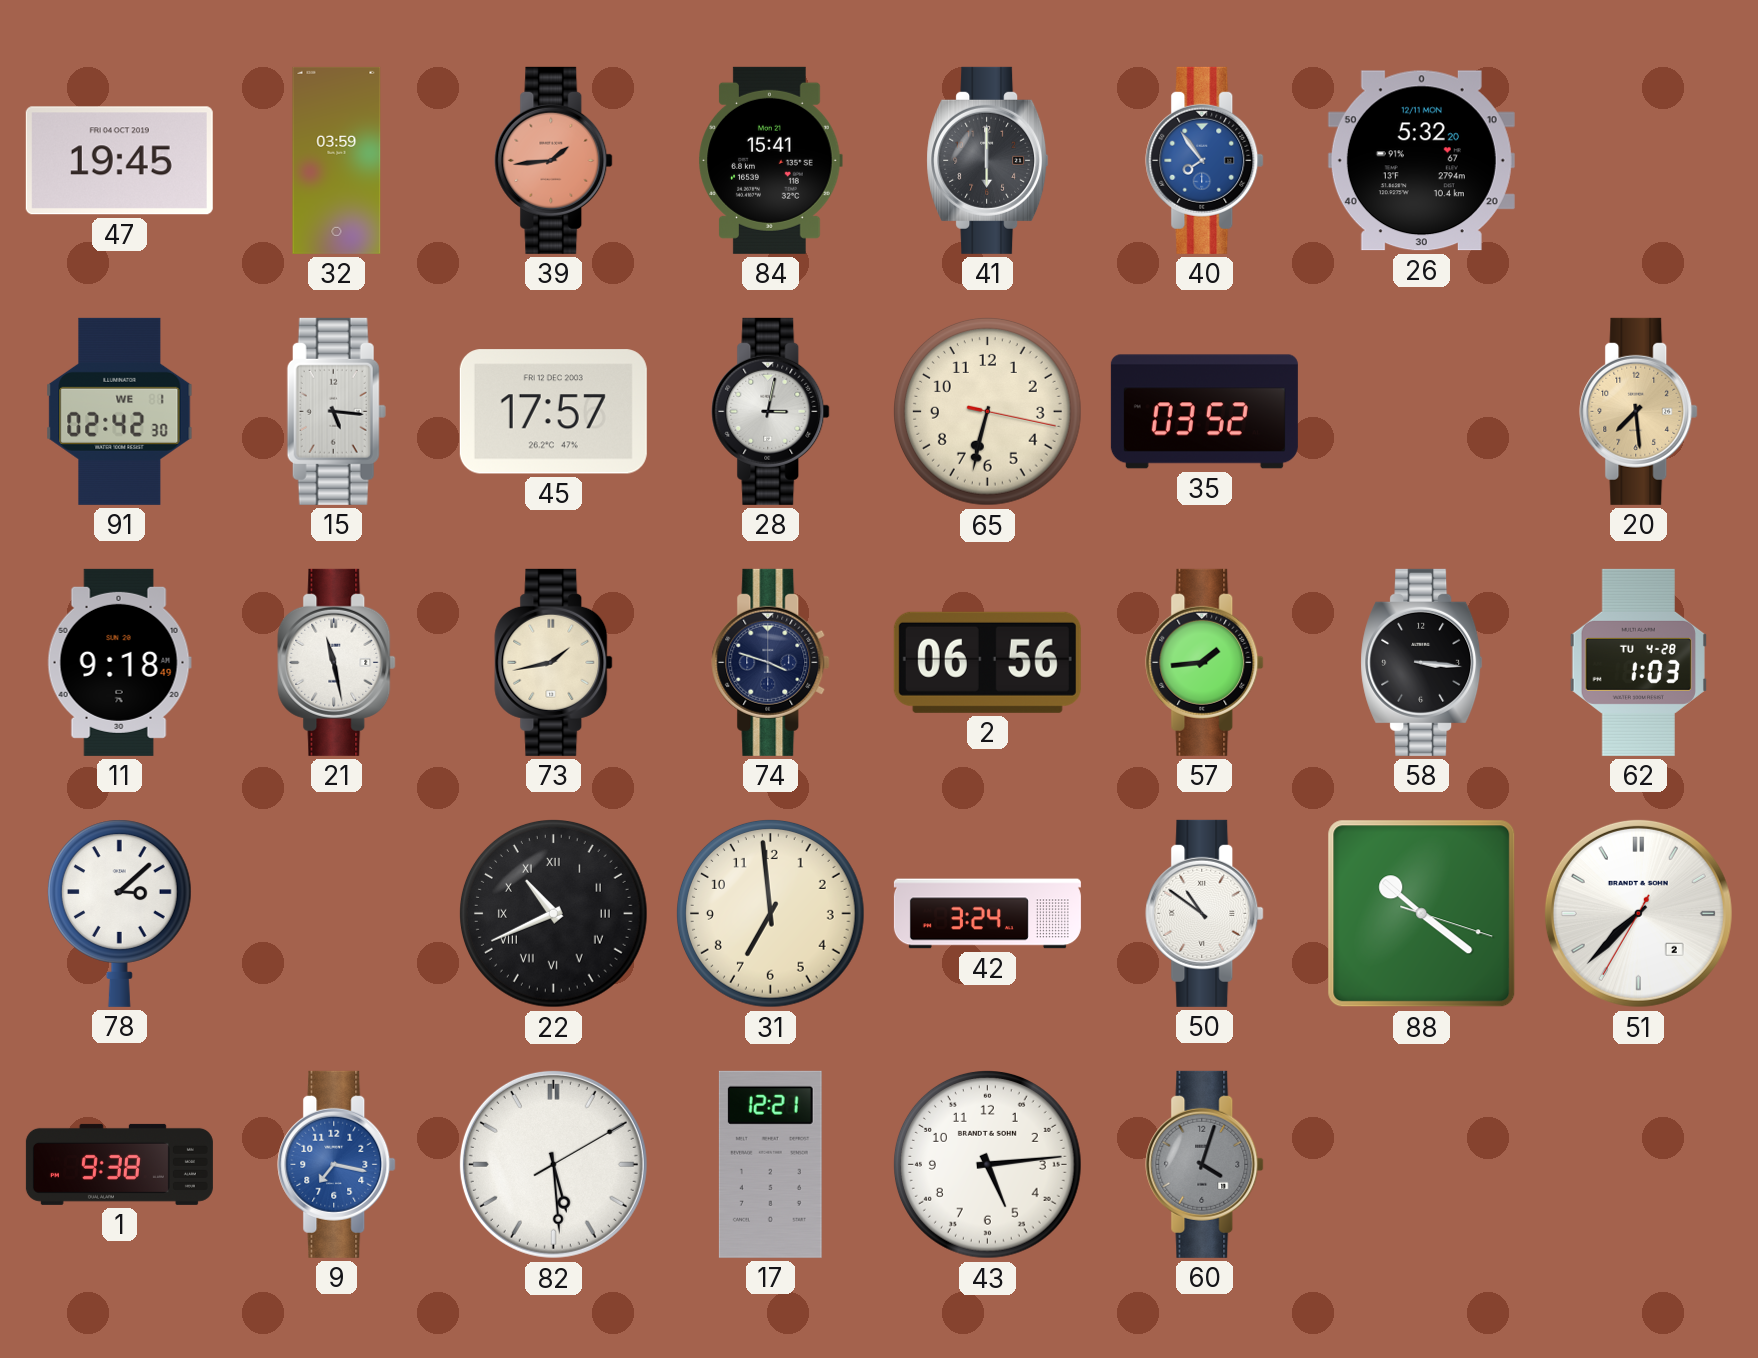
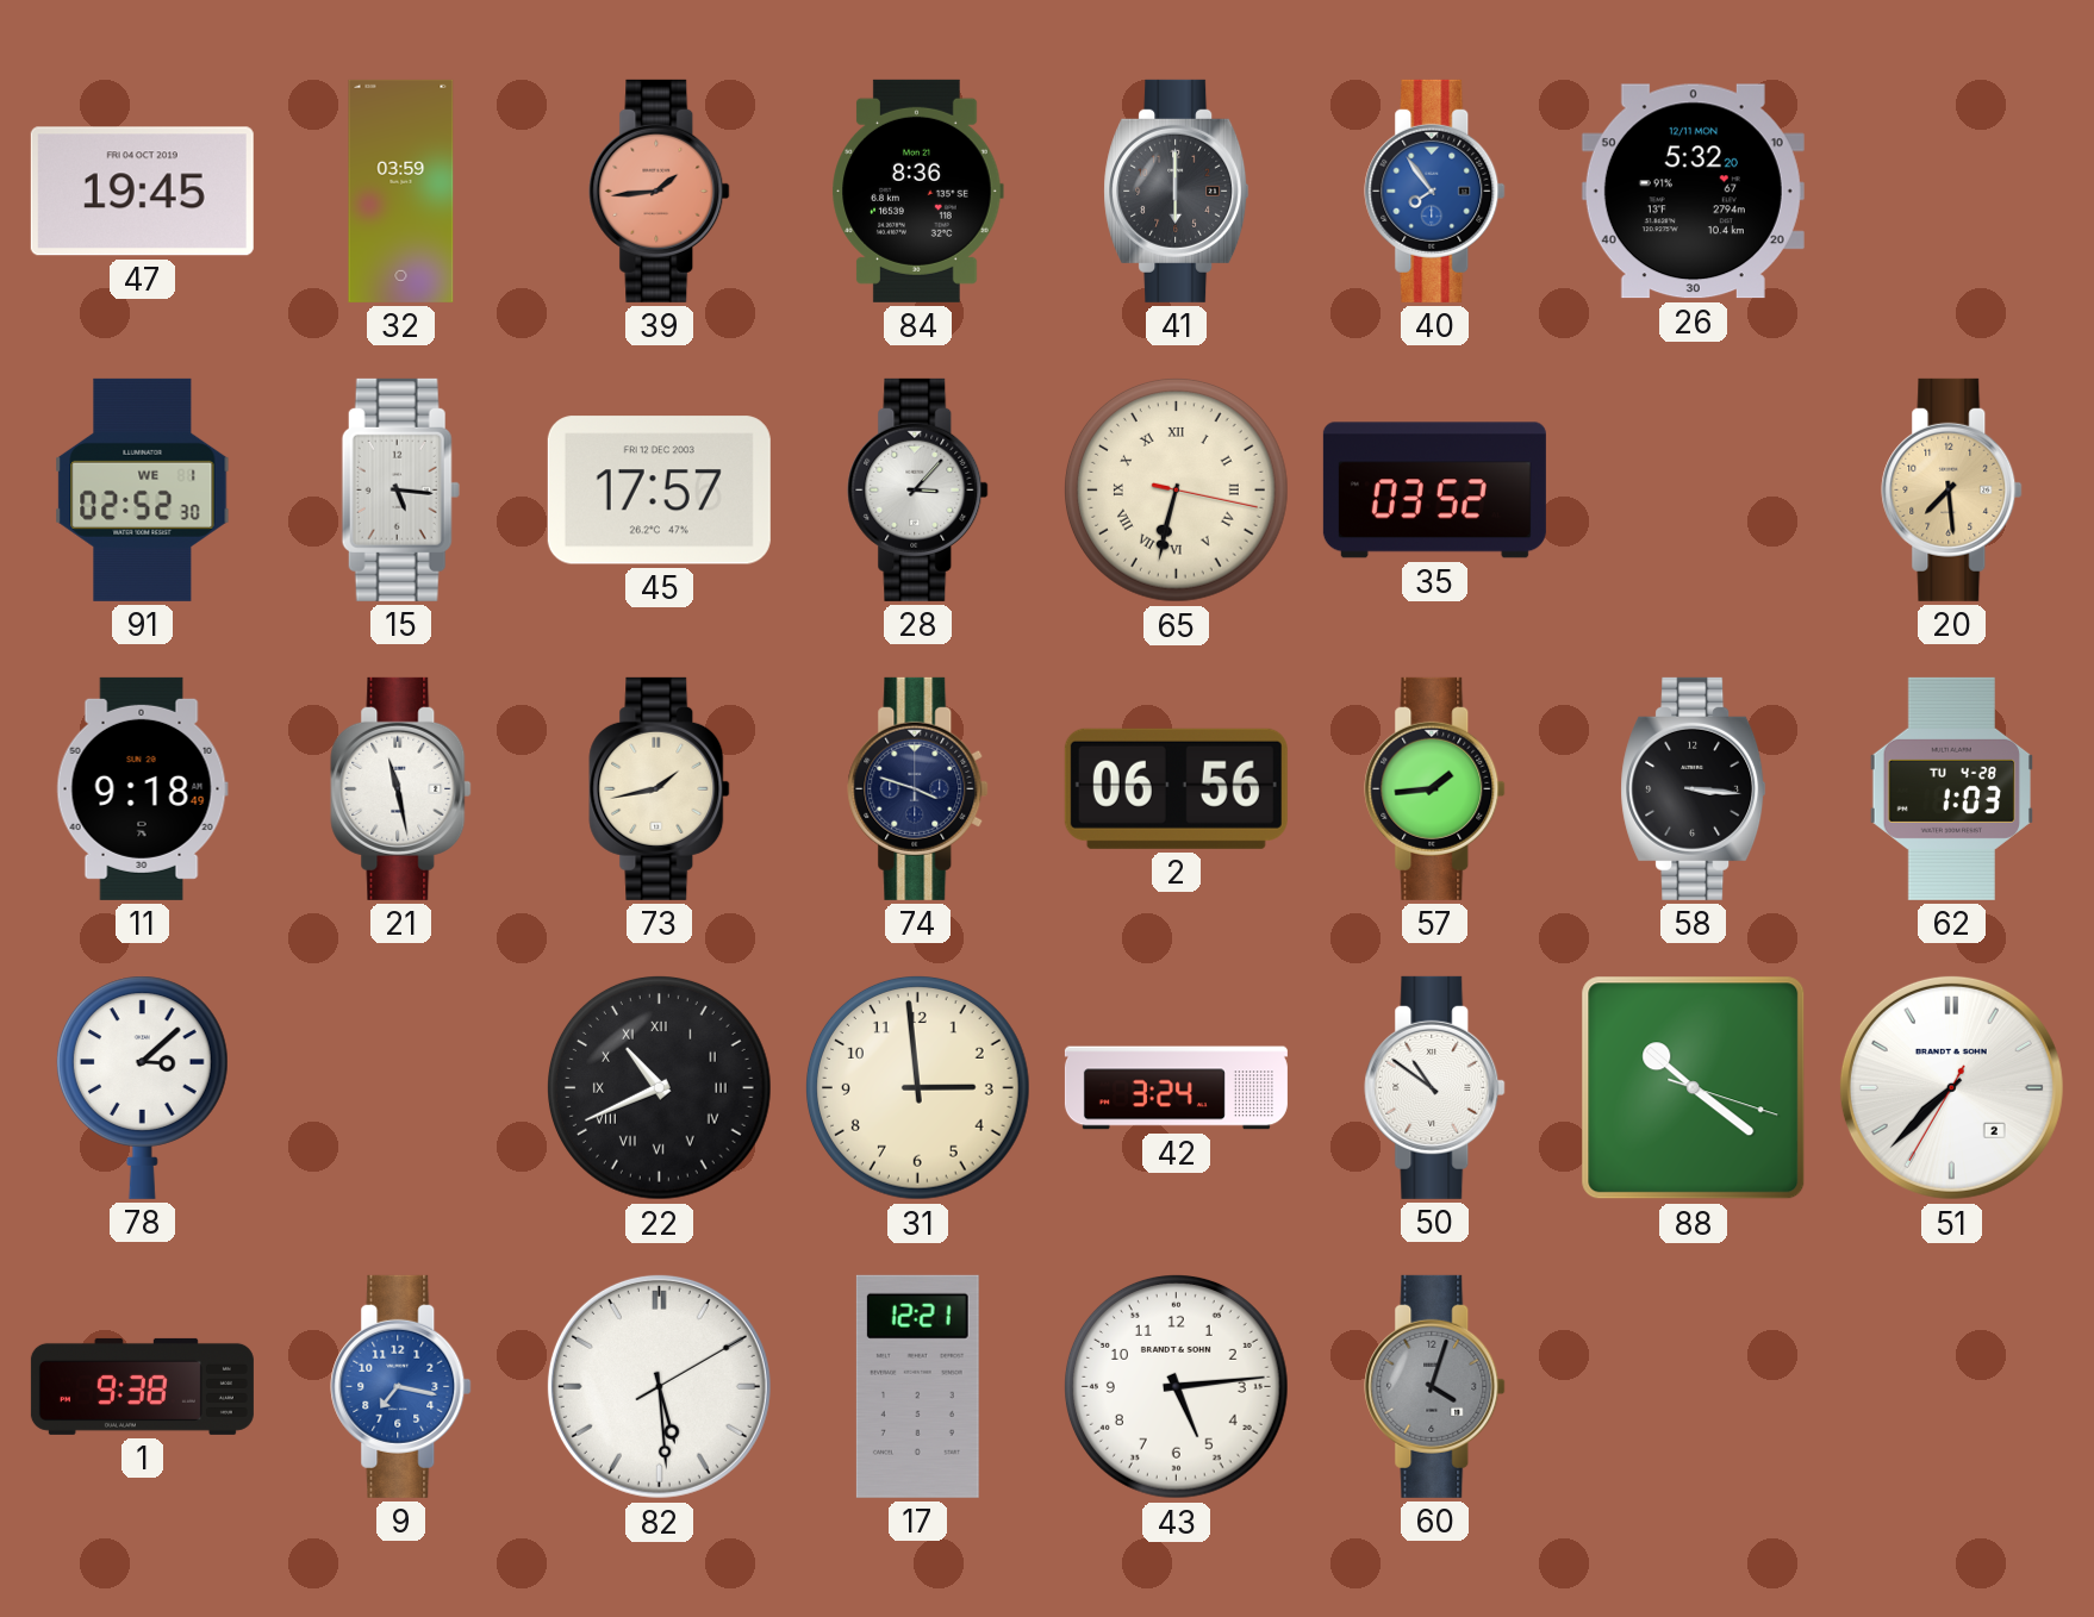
84: 15:41 -> 8:36
91: 02:42 -> 02:52
28: 3:02 -> 3:07
65 numerals: Arabic -> Roman
31: 6:59 -> 2:59
